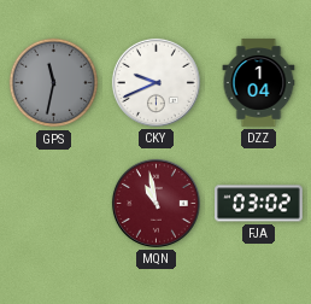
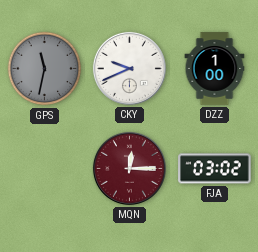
DZZ: 1:04 -> 1:00
MQN: 10:58 -> 12:15
